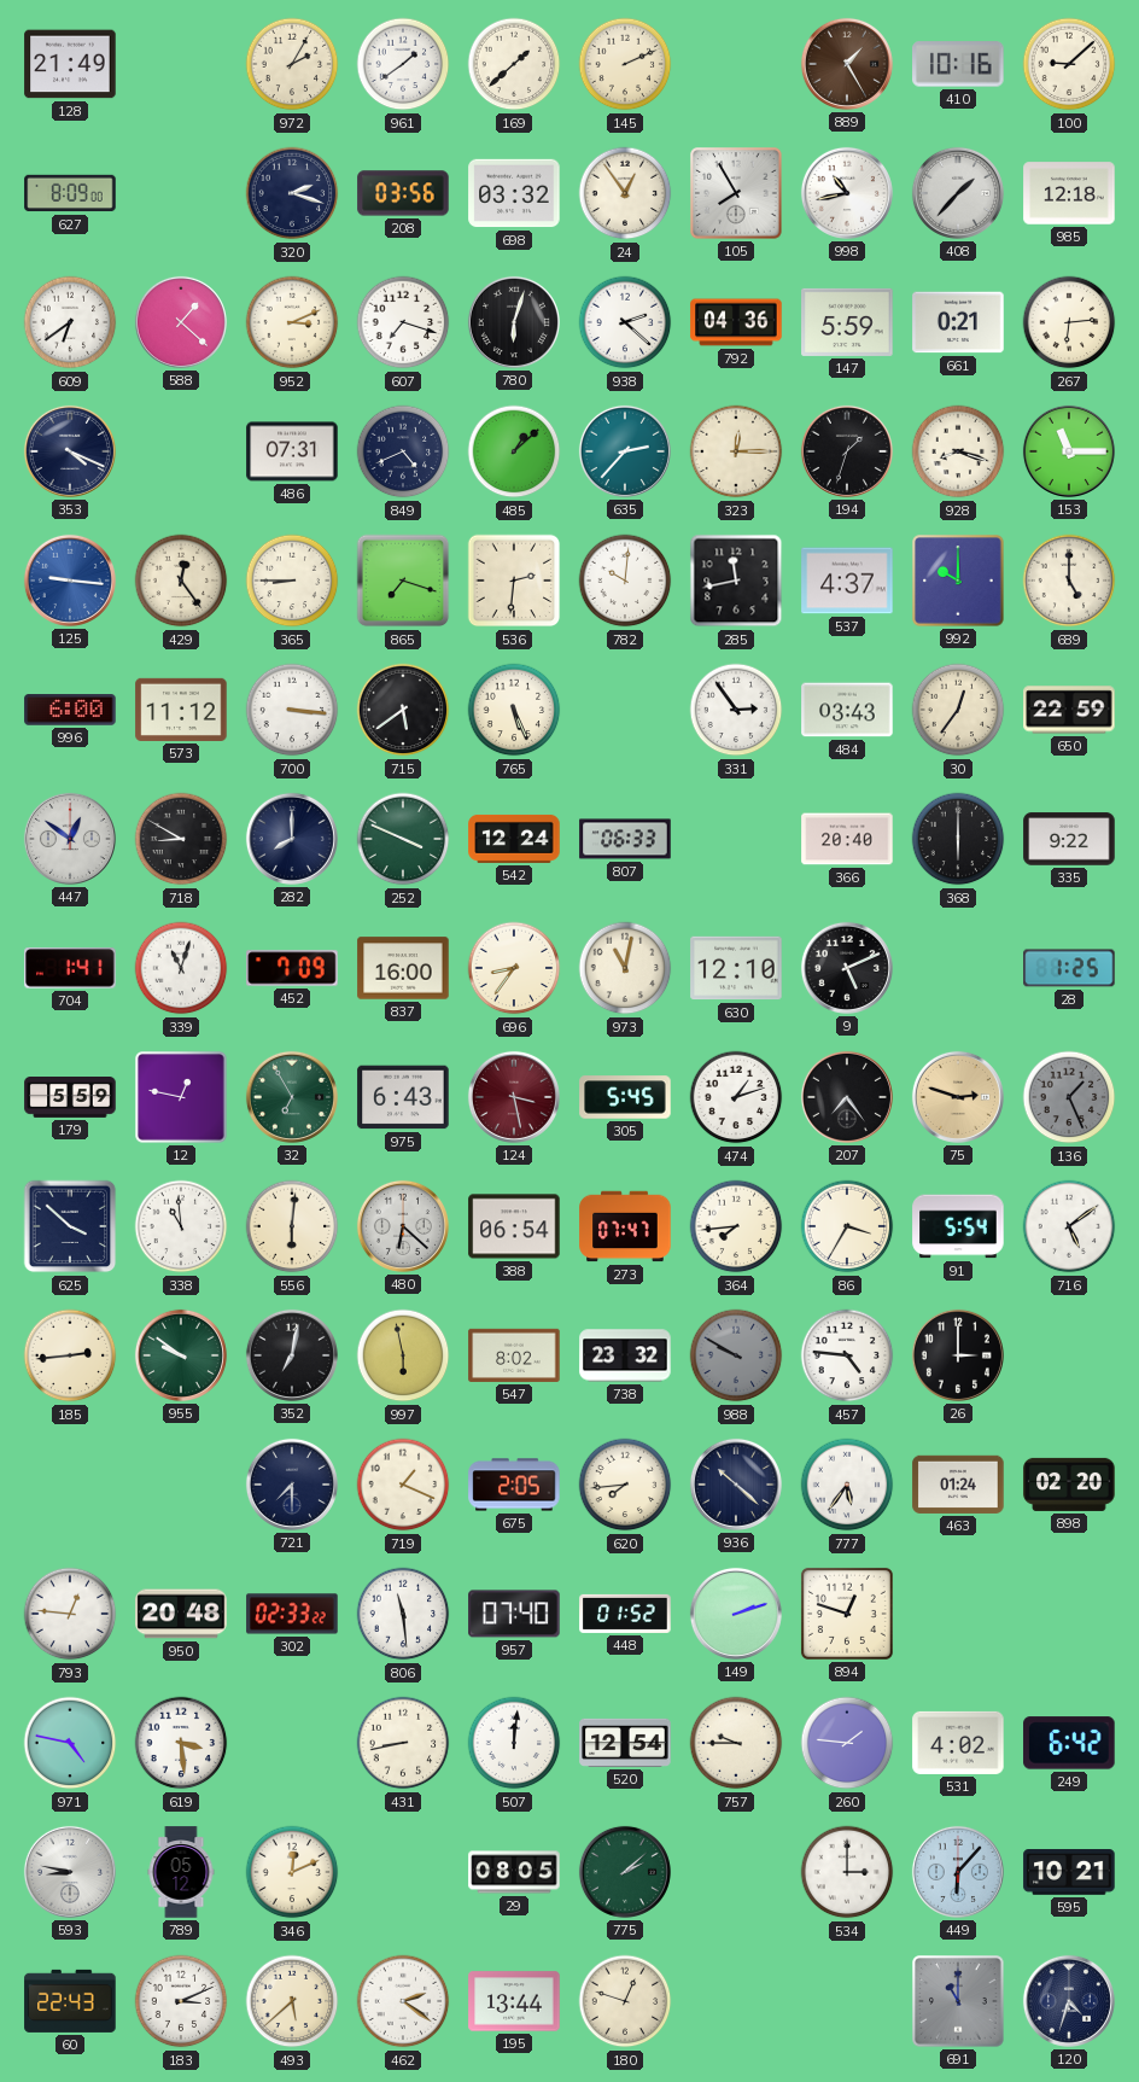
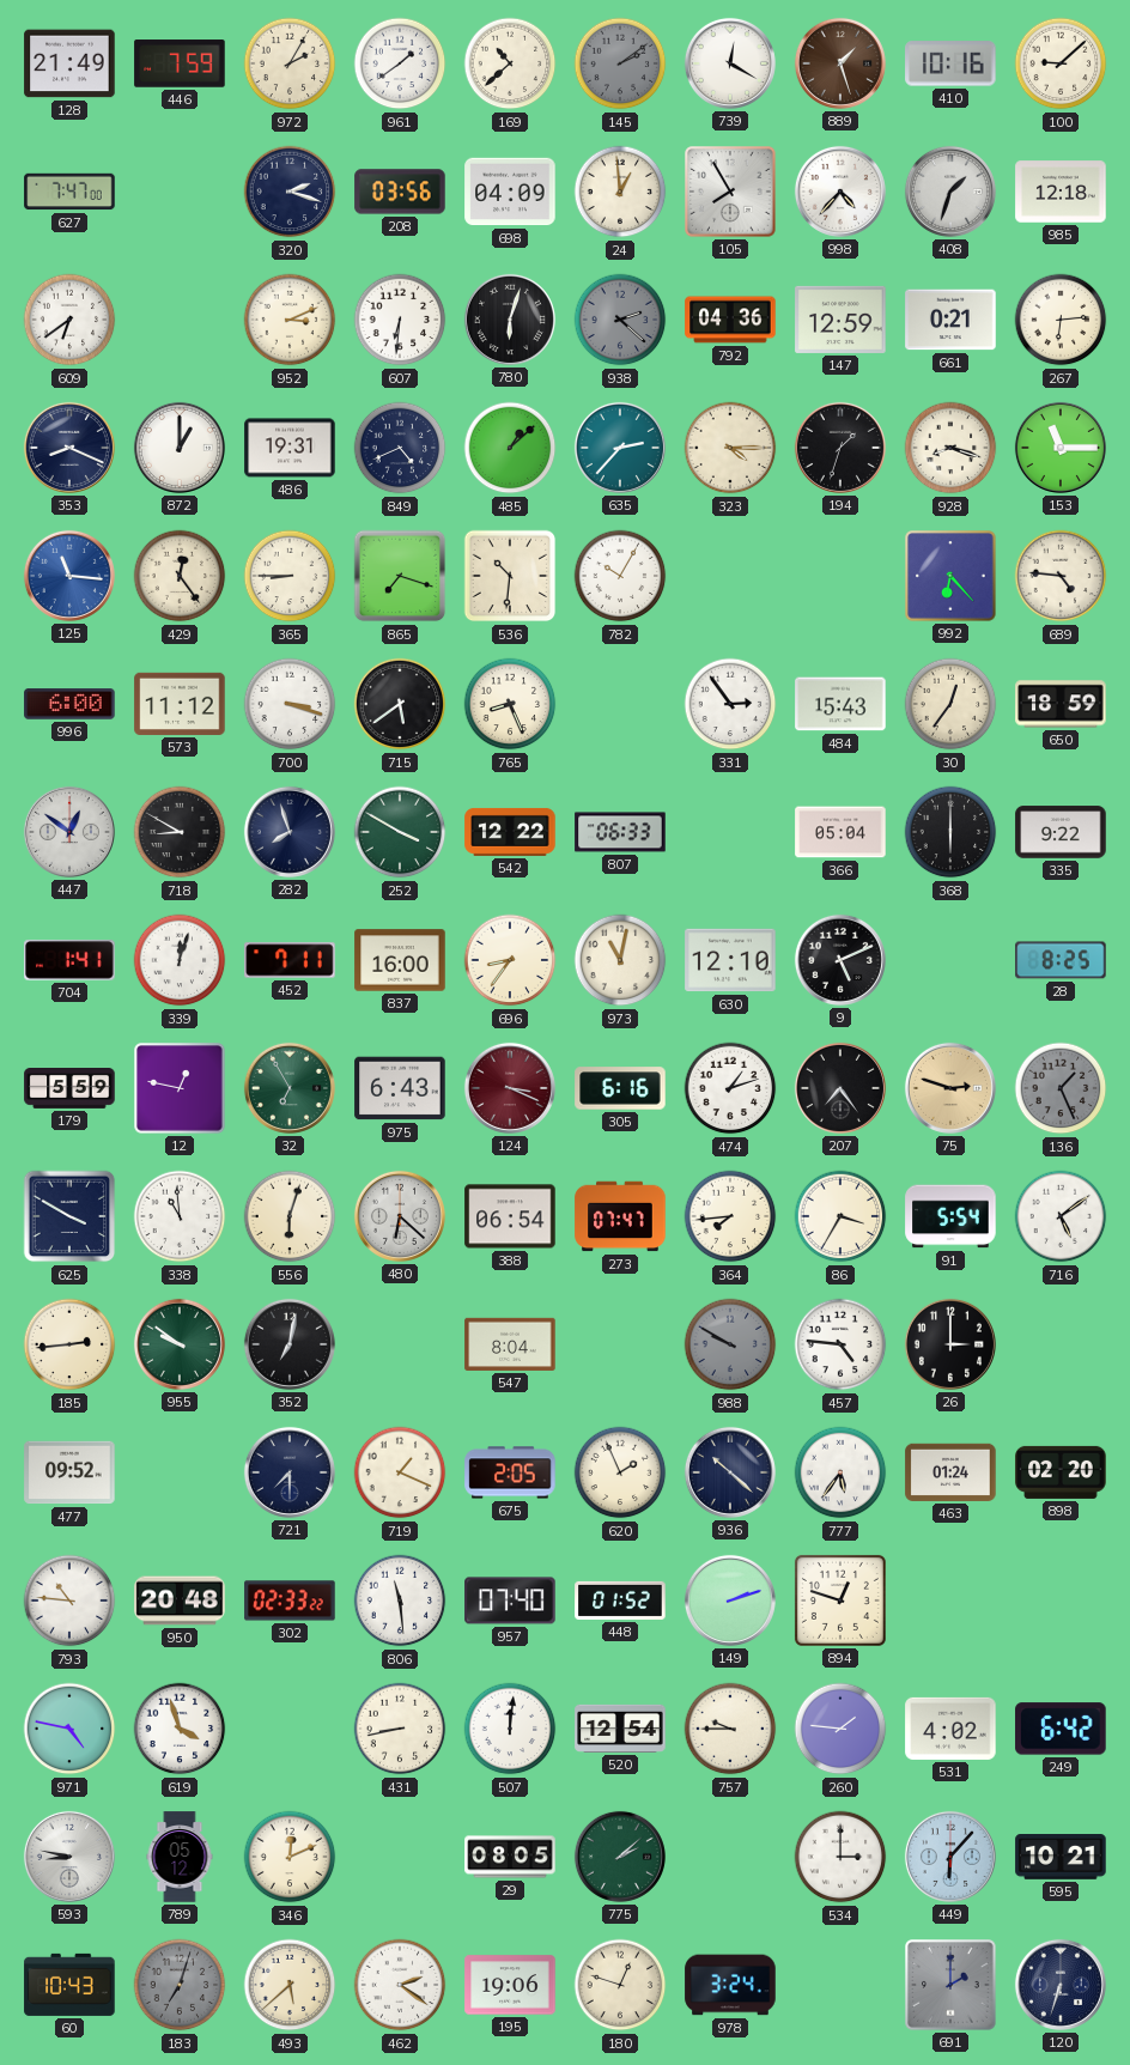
446: none -> 7:59
169: 1:38 -> 10:38
145: 2:11 -> 2:09
145 dial: cream -> grey
739: none -> 12:20
889: 1:25 -> 1:27
627: 8:09 -> 7:47
698: 03:32 -> 04:09
24: 12:54 -> 12:59
998: 10:43 -> 4:37
408: 1:37 -> 1:33
588: 1:22 -> none
607: 7:18 -> 6:31
938 dial: white -> grey
147: 5:59 -> 12:59
353: 4:19 -> 8:19
872: none -> 1:00
486: 07:31 -> 19:31
323: 12:15 -> 4:15
125: 9:16 -> 11:16
536: 2:31 -> 10:31
782: 10:01 -> 10:05
285: 11:43 -> none
537: 4:37 -> none
992: 10:00 -> 6:23
689: 5:00 -> 4:46
700: 3:16 -> 3:18
765: 5:26 -> 8:26
484: 03:43 -> 15:43
650: 22:59 -> 18:59
282: 8:00 -> 7:57
252: 3:49 -> 3:50
542: 12:24 -> 12:22
366: 20:40 -> 05:04
339: 11:03 -> 12:03
452: 7:09 -> 7:11
28: 1:25 -> 8:25
124: 3:28 -> 3:19
305: 5:45 -> 6:16
625: 3:52 -> 3:50
556: 6:01 -> 6:03
997: 5:58 -> none
547: 8:02 -> 8:04
738: 23:32 -> none
477: none -> 09:52
620: 7:44 -> 1:56
793: 12:46 -> 10:46
619: 3:29 -> 3:57
60: 22:43 -> 10:43
183: 3:11 -> 7:03
183 dial: white -> grey
195: 13:44 -> 19:06
978: none -> 3:24
691: 11:00 -> 2:00
120: 4:33 -> 6:33
